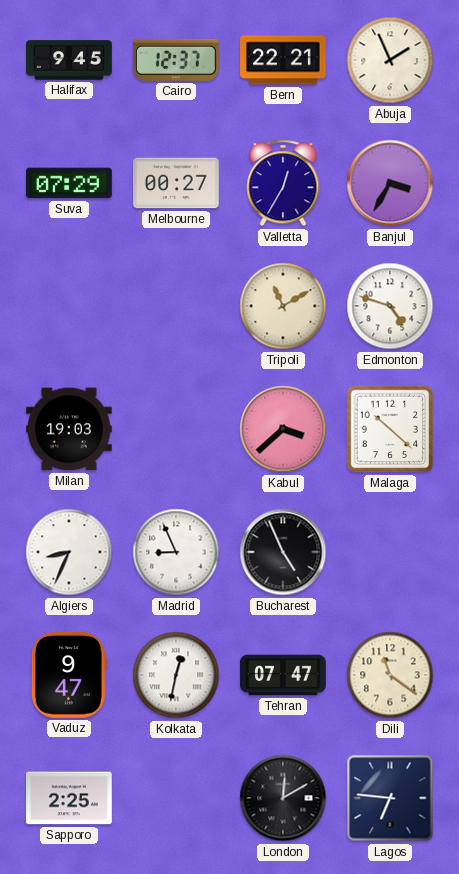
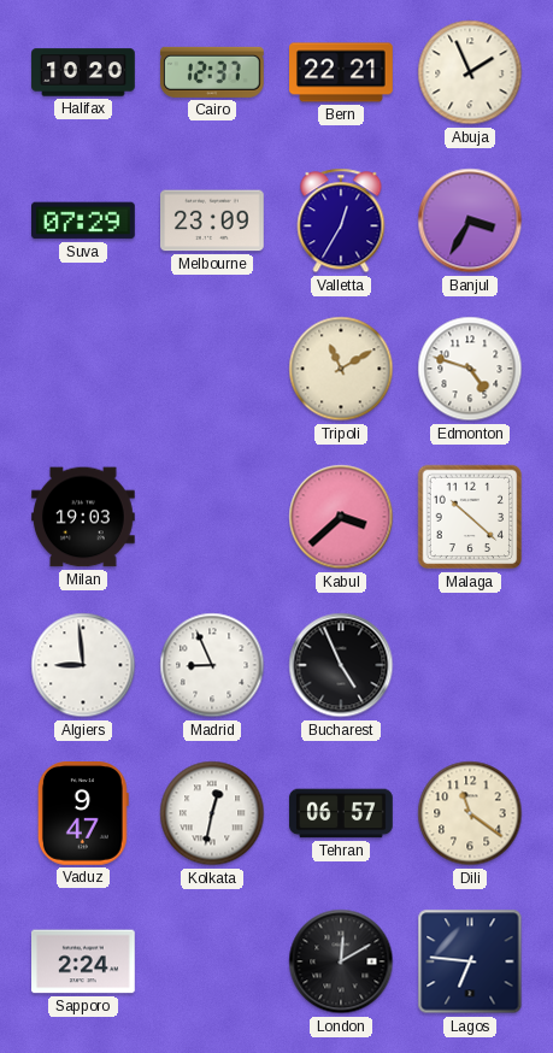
Halifax: 9:45 -> 10:20
Melbourne: 00:27 -> 23:09
Algiers: 8:34 -> 8:59
Tehran: 07:47 -> 06:57
Sapporo: 2:25 -> 2:24
